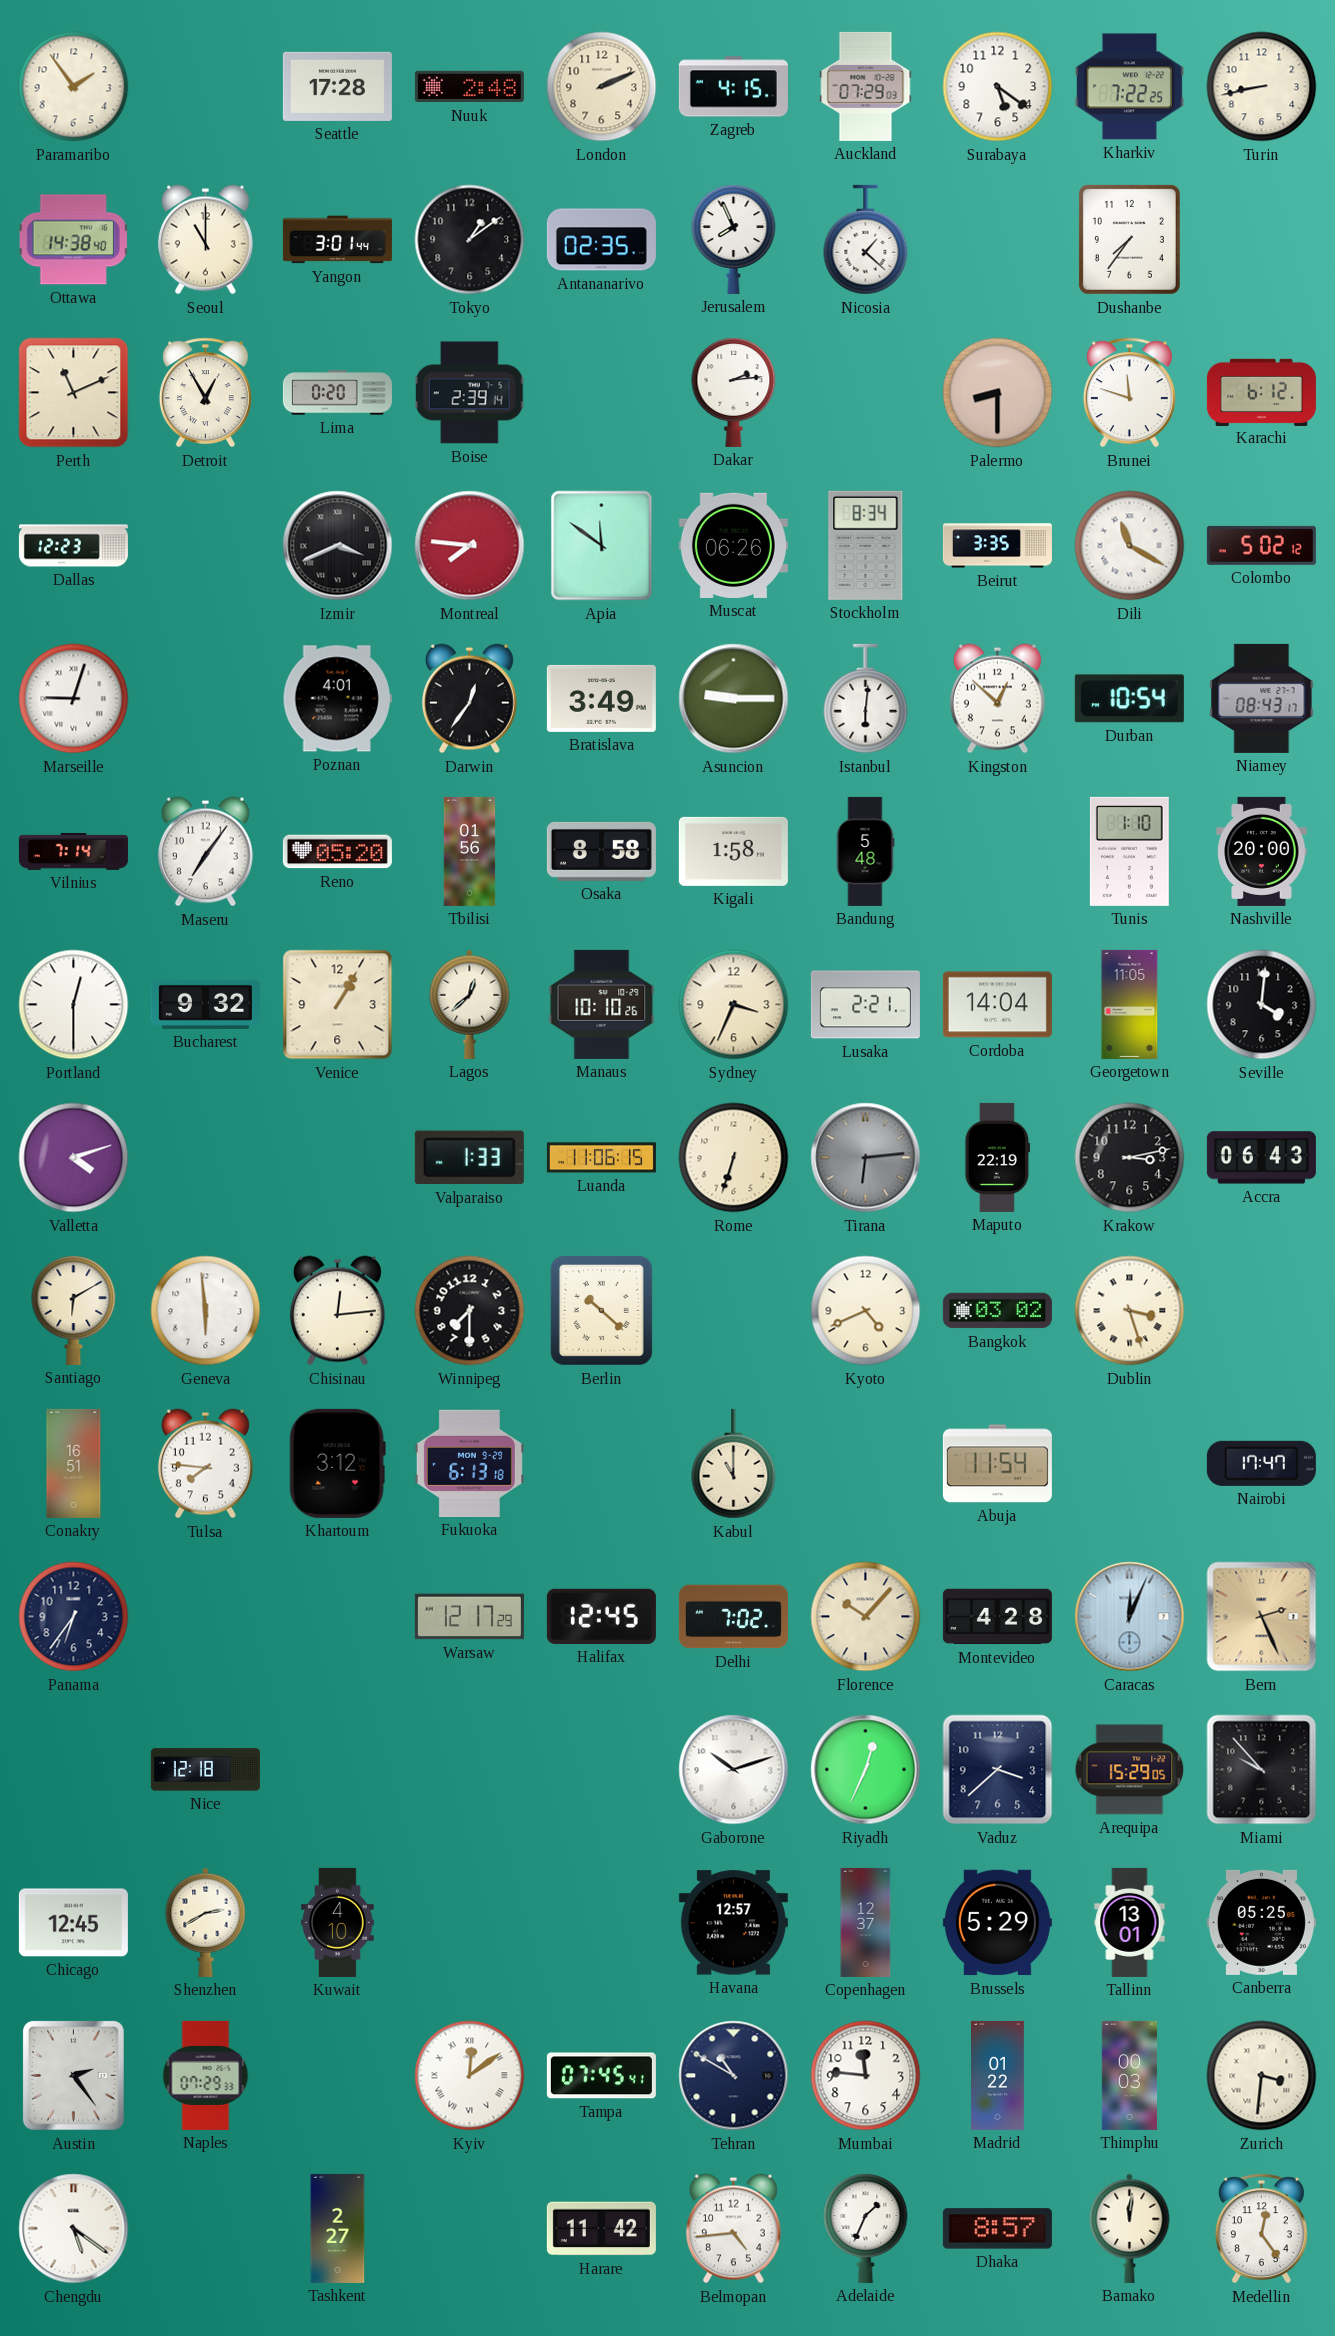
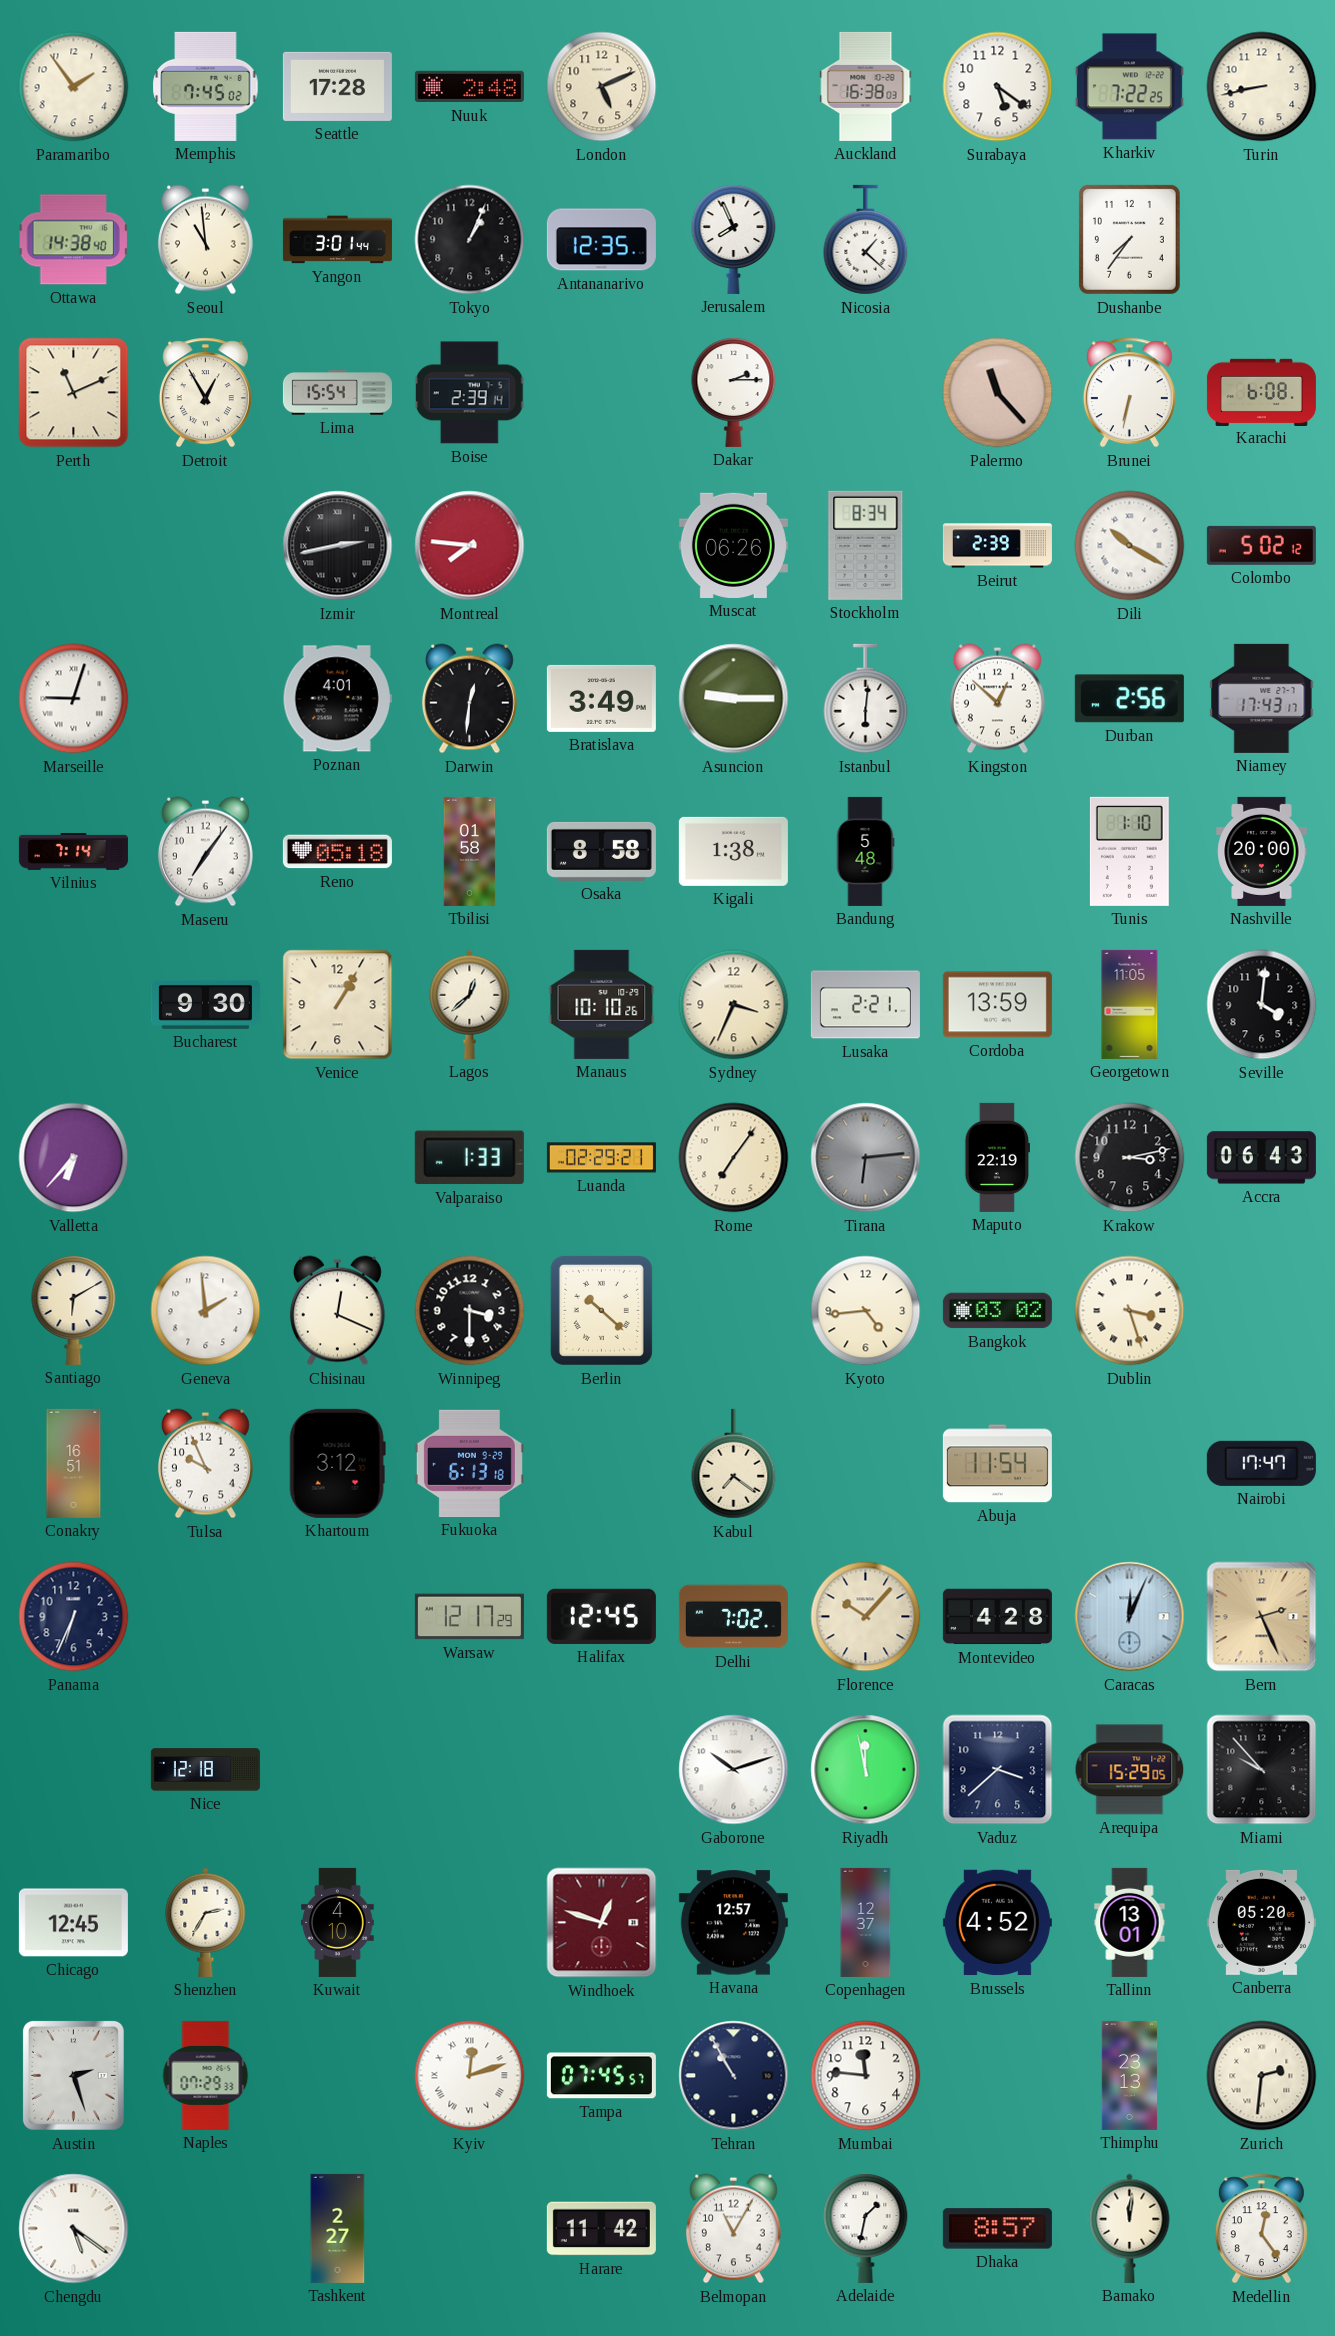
Memphis: none -> 7:45
London: 2:11 -> 5:11
Zagreb: 4:15 -> none
Auckland: 07:29 -> 16:38
Seoul: 11:00 -> 10:59
Tokyo: 1:09 -> 1:04
Antananarivo: 02:35 -> 12:35
Lima: 0:20 -> 15:54
Dakar: 2:14 -> 2:15
Palermo: 8:30 -> 11:23
Brunei: 11:48 -> 6:32
Karachi: 6:12 -> 6:08
Dallas: 12:23 -> none
Izmir: 3:41 -> 2:43
Apia: 11:51 -> none
Beirut: 3:35 -> 2:39
Dili: 11:20 -> 10:20
Darwin: 12:36 -> 12:31
Durban: 10:54 -> 2:56
Niamey: 08:43 -> 17:43
Reno: 05:20 -> 05:18
Tbilisi: 01:56 -> 01:58
Kigali: 1:58 -> 1:38
Portland: 12:30 -> none
Bucharest: 9:32 -> 9:30
Cordoba: 14:04 -> 13:59
Valletta: 4:12 -> 6:37
Luanda: 11:06 -> 02:29
Rome: 6:33 -> 7:06
Geneva: 5:59 -> 1:59
Chisinau: 12:14 -> 12:19
Winnipeg: 7:30 -> 3:30
Kyoto: 4:41 -> 4:44
Tulsa: 7:46 -> 9:56
Kabul: 11:00 -> 7:21
Panama: 6:36 -> 6:34
Riyadh: 12:34 -> 11:58
Shenzhen: 2:40 -> 2:35
Windhoek: none -> 12:48
Brussels: 5:29 -> 4:52
Canberra: 05:25 -> 05:20
Austin: 2:24 -> 2:27
Kyiv: 12:09 -> 12:12
Tampa: 07:45:41 -> 07:45:57
Tehran: 10:50 -> 10:55
Madrid: 01:22 -> none
Thimphu: 00:03 -> 23:13
Zurich: 3:31 -> 2:31
Belmopan: 4:44 -> 11:05
Adelaide: 1:34 -> 1:32
